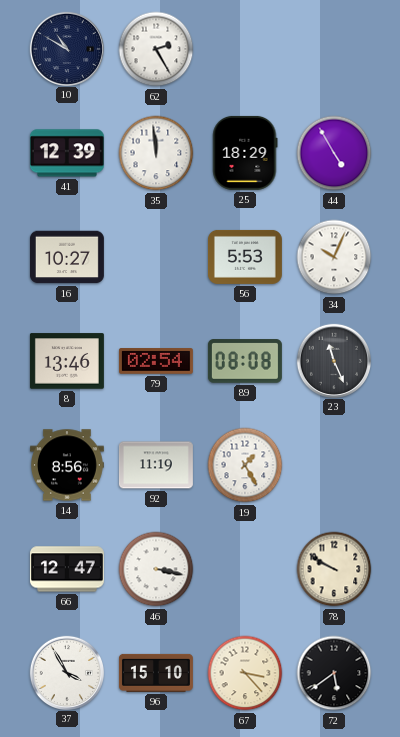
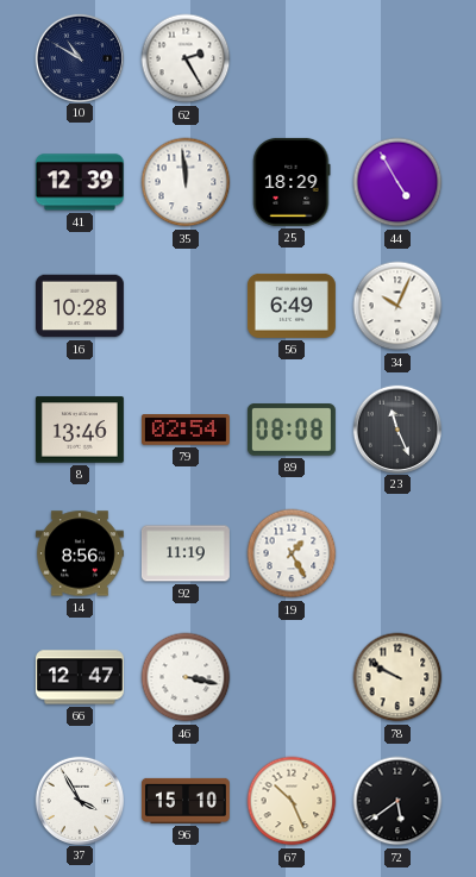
16: 10:27 -> 10:28
56: 5:53 -> 6:49
67: 3:23 -> 10:26
